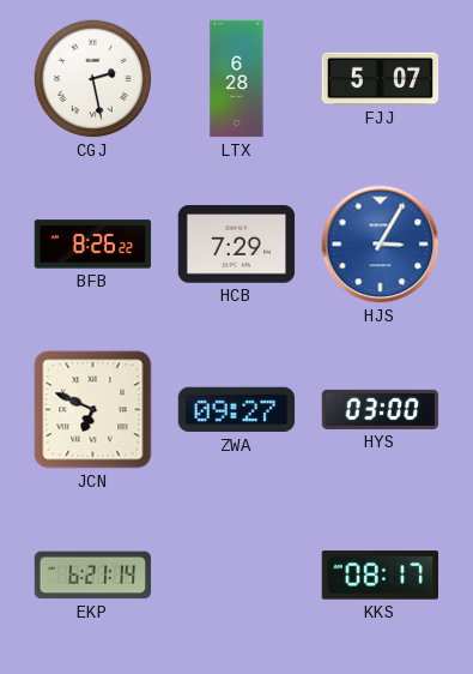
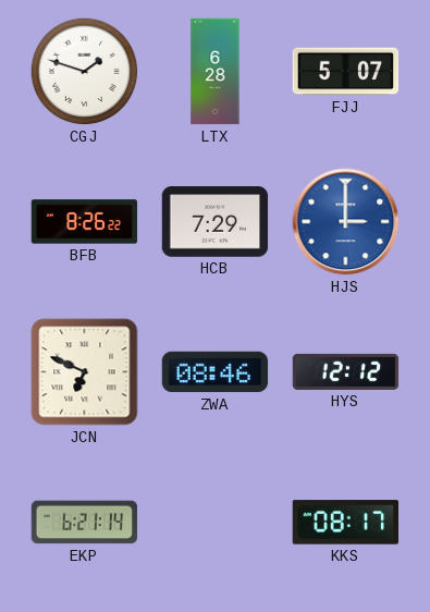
CGJ: 2:28 -> 1:48
HJS: 3:05 -> 3:00
ZWA: 09:27 -> 08:46
HYS: 03:00 -> 12:12
